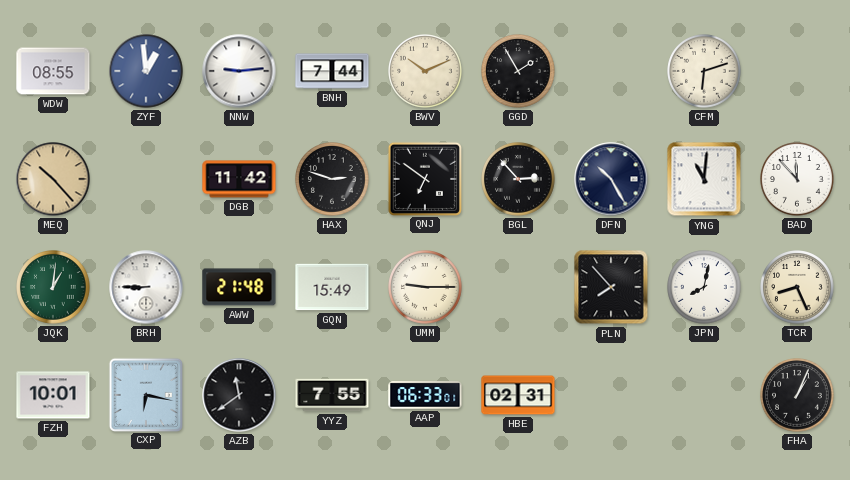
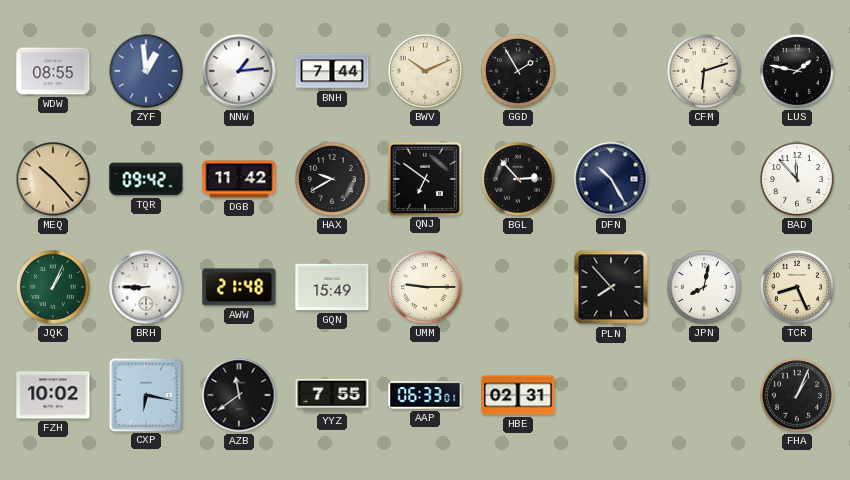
NNW: 9:14 -> 1:14
LUS: none -> 1:47
TQR: none -> 09:42
HAX: 2:48 -> 9:40
YNG: 11:01 -> none
JQK: 1:01 -> 1:04
FZH: 10:01 -> 10:02
